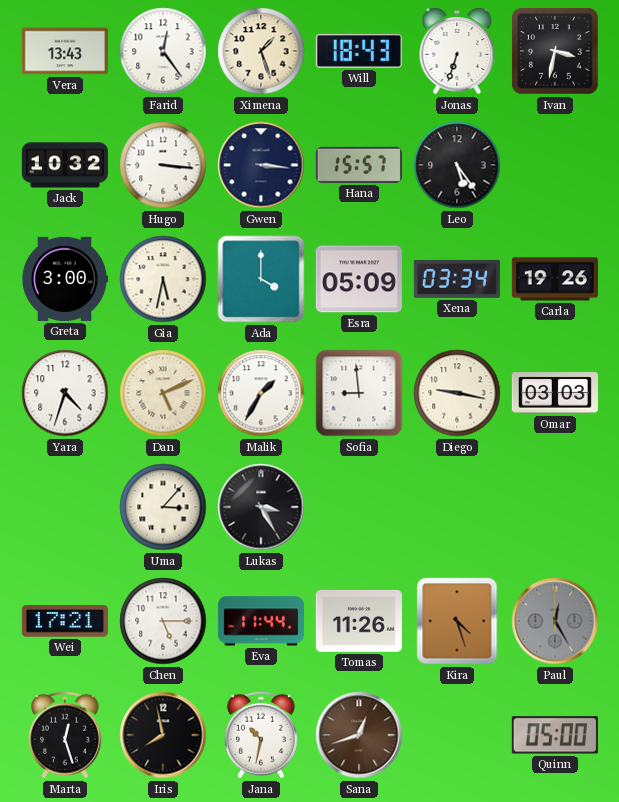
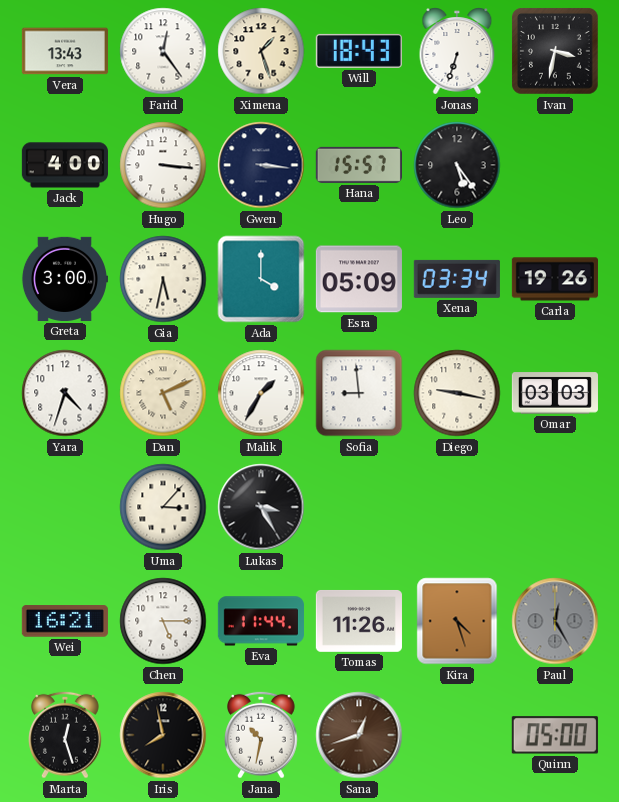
Jack: 10:32 -> 4:00
Wei: 17:21 -> 16:21
